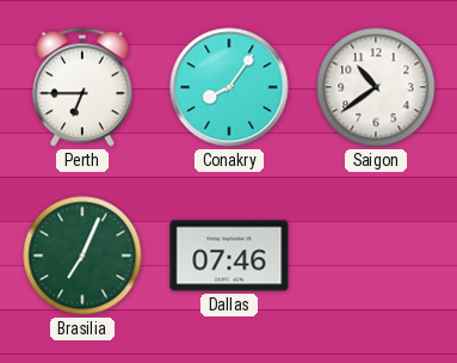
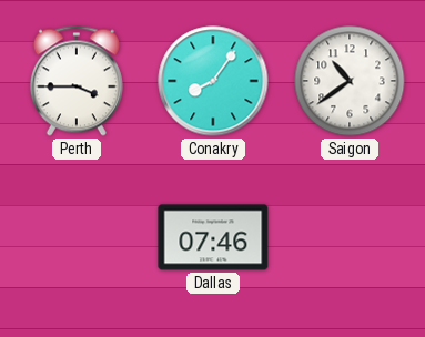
Perth: 6:45 -> 3:45
Brasilia: 7:04 -> none
